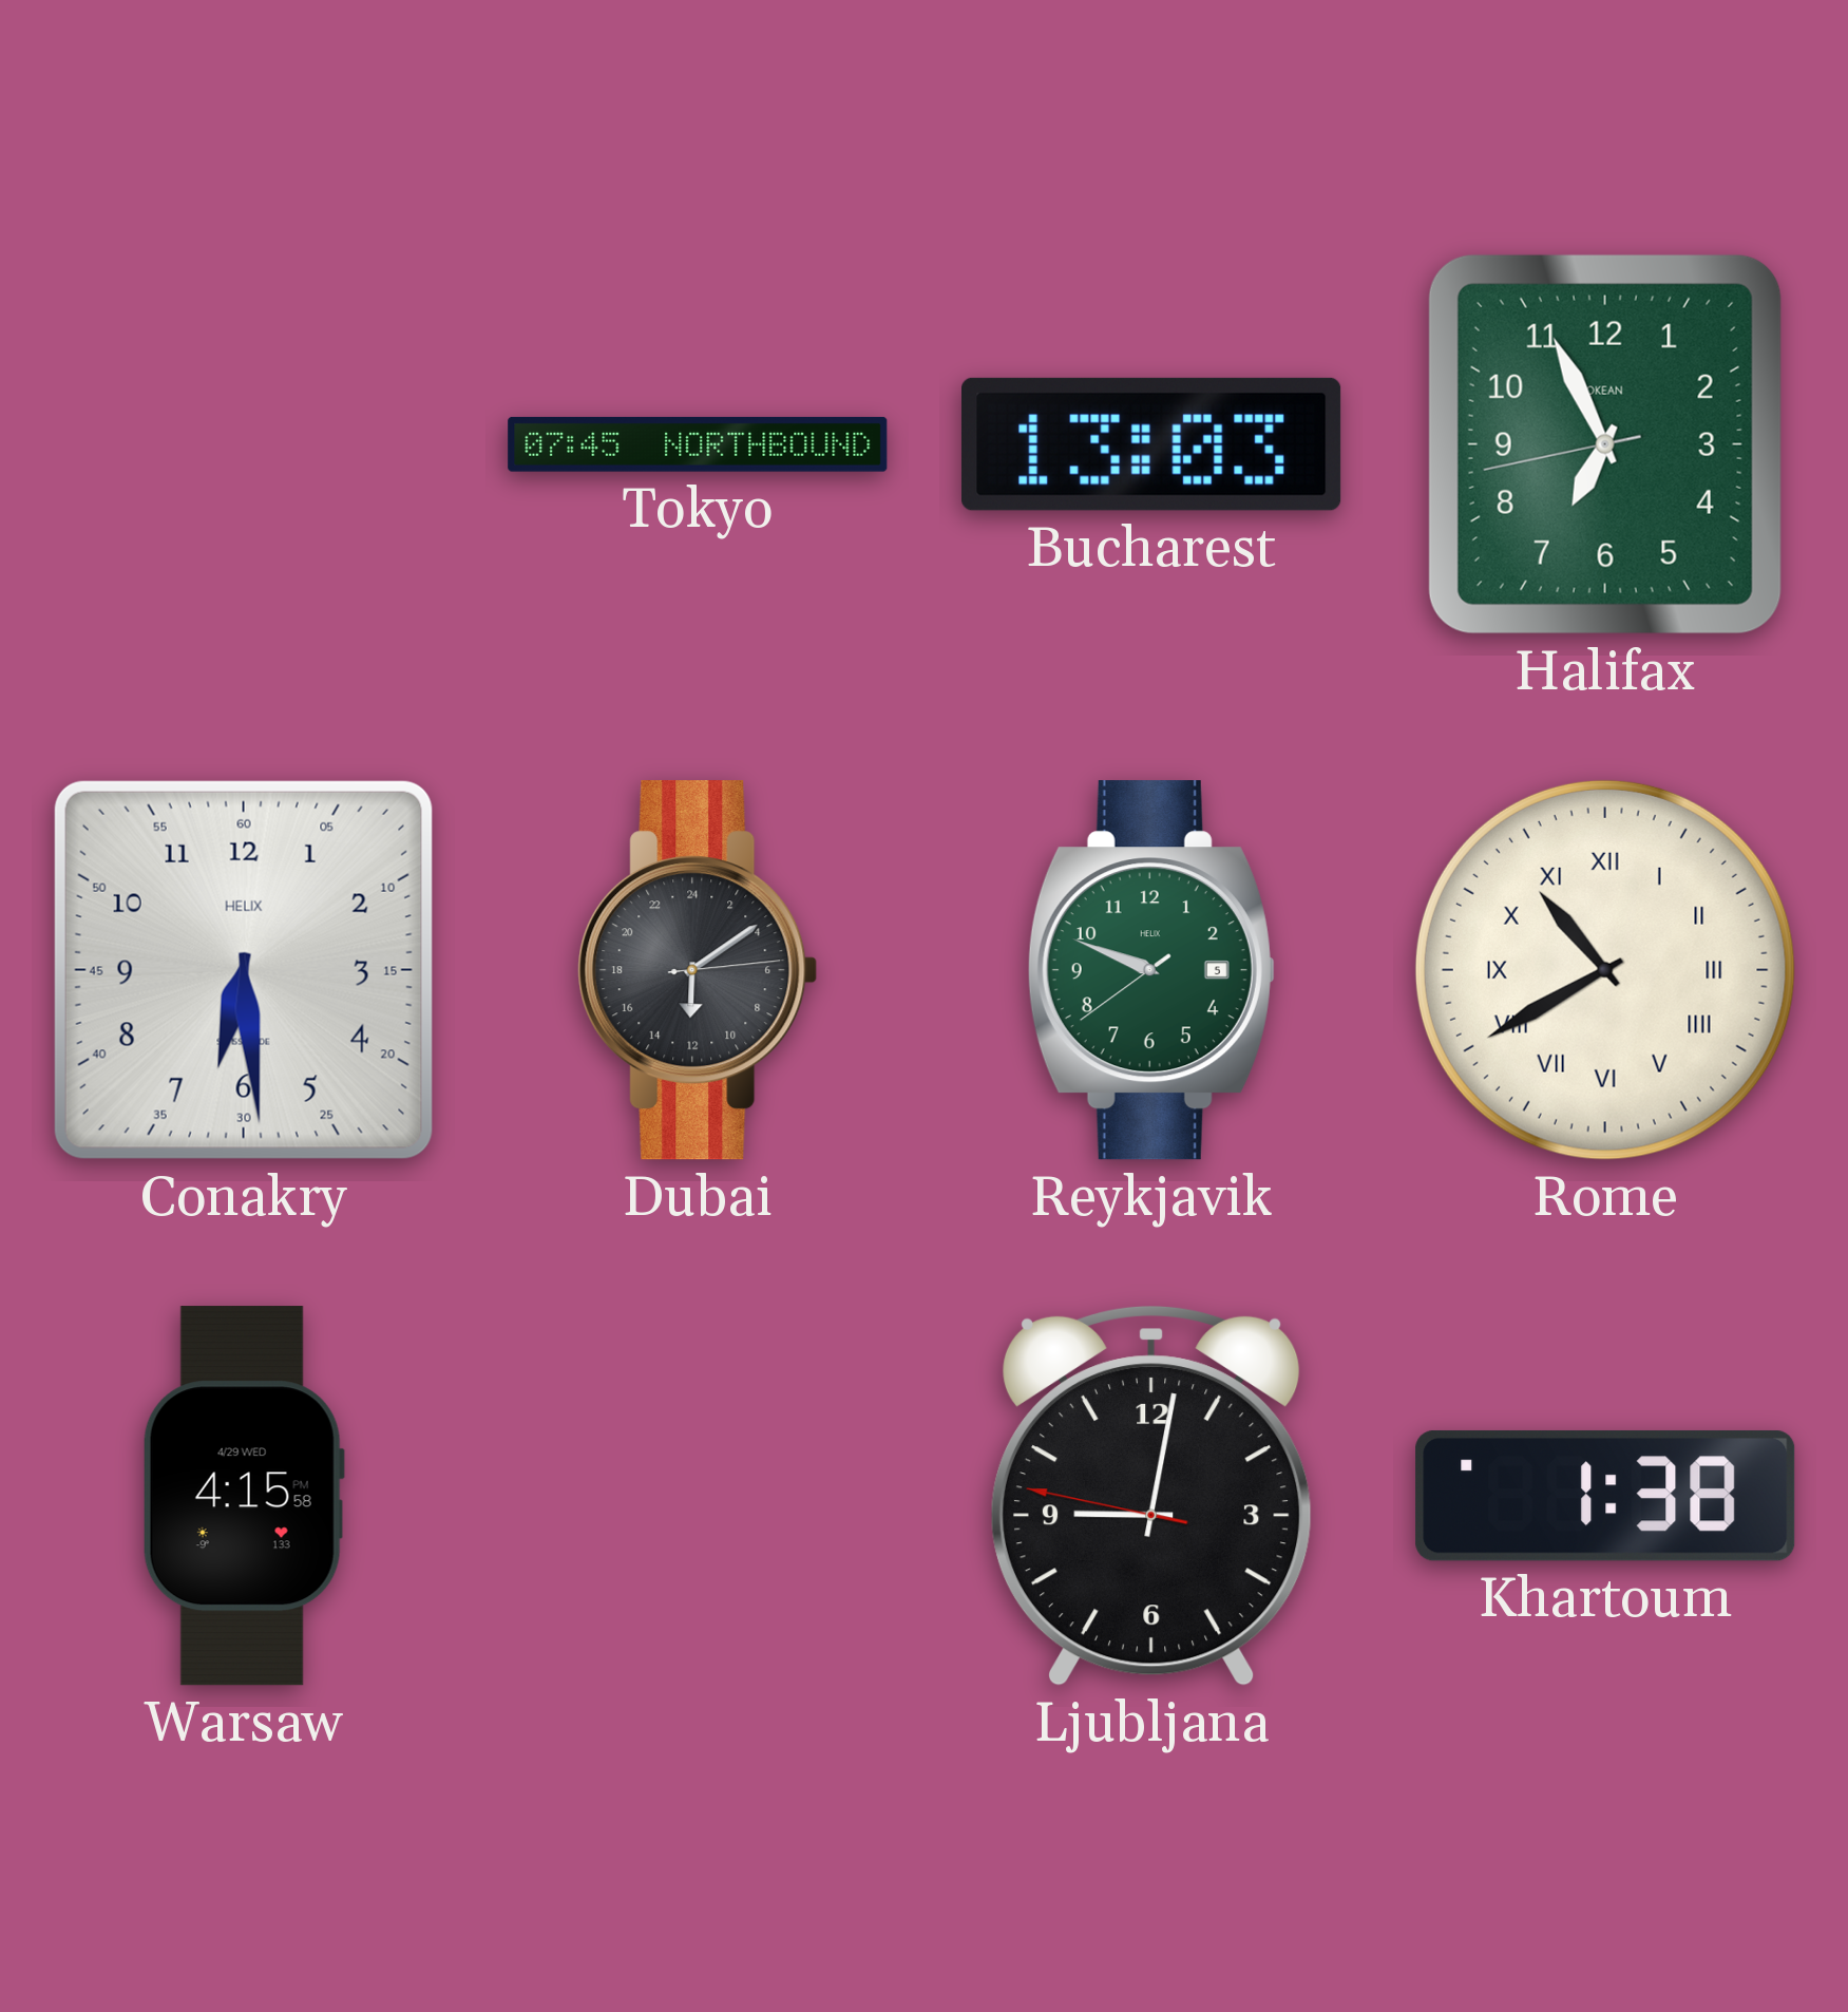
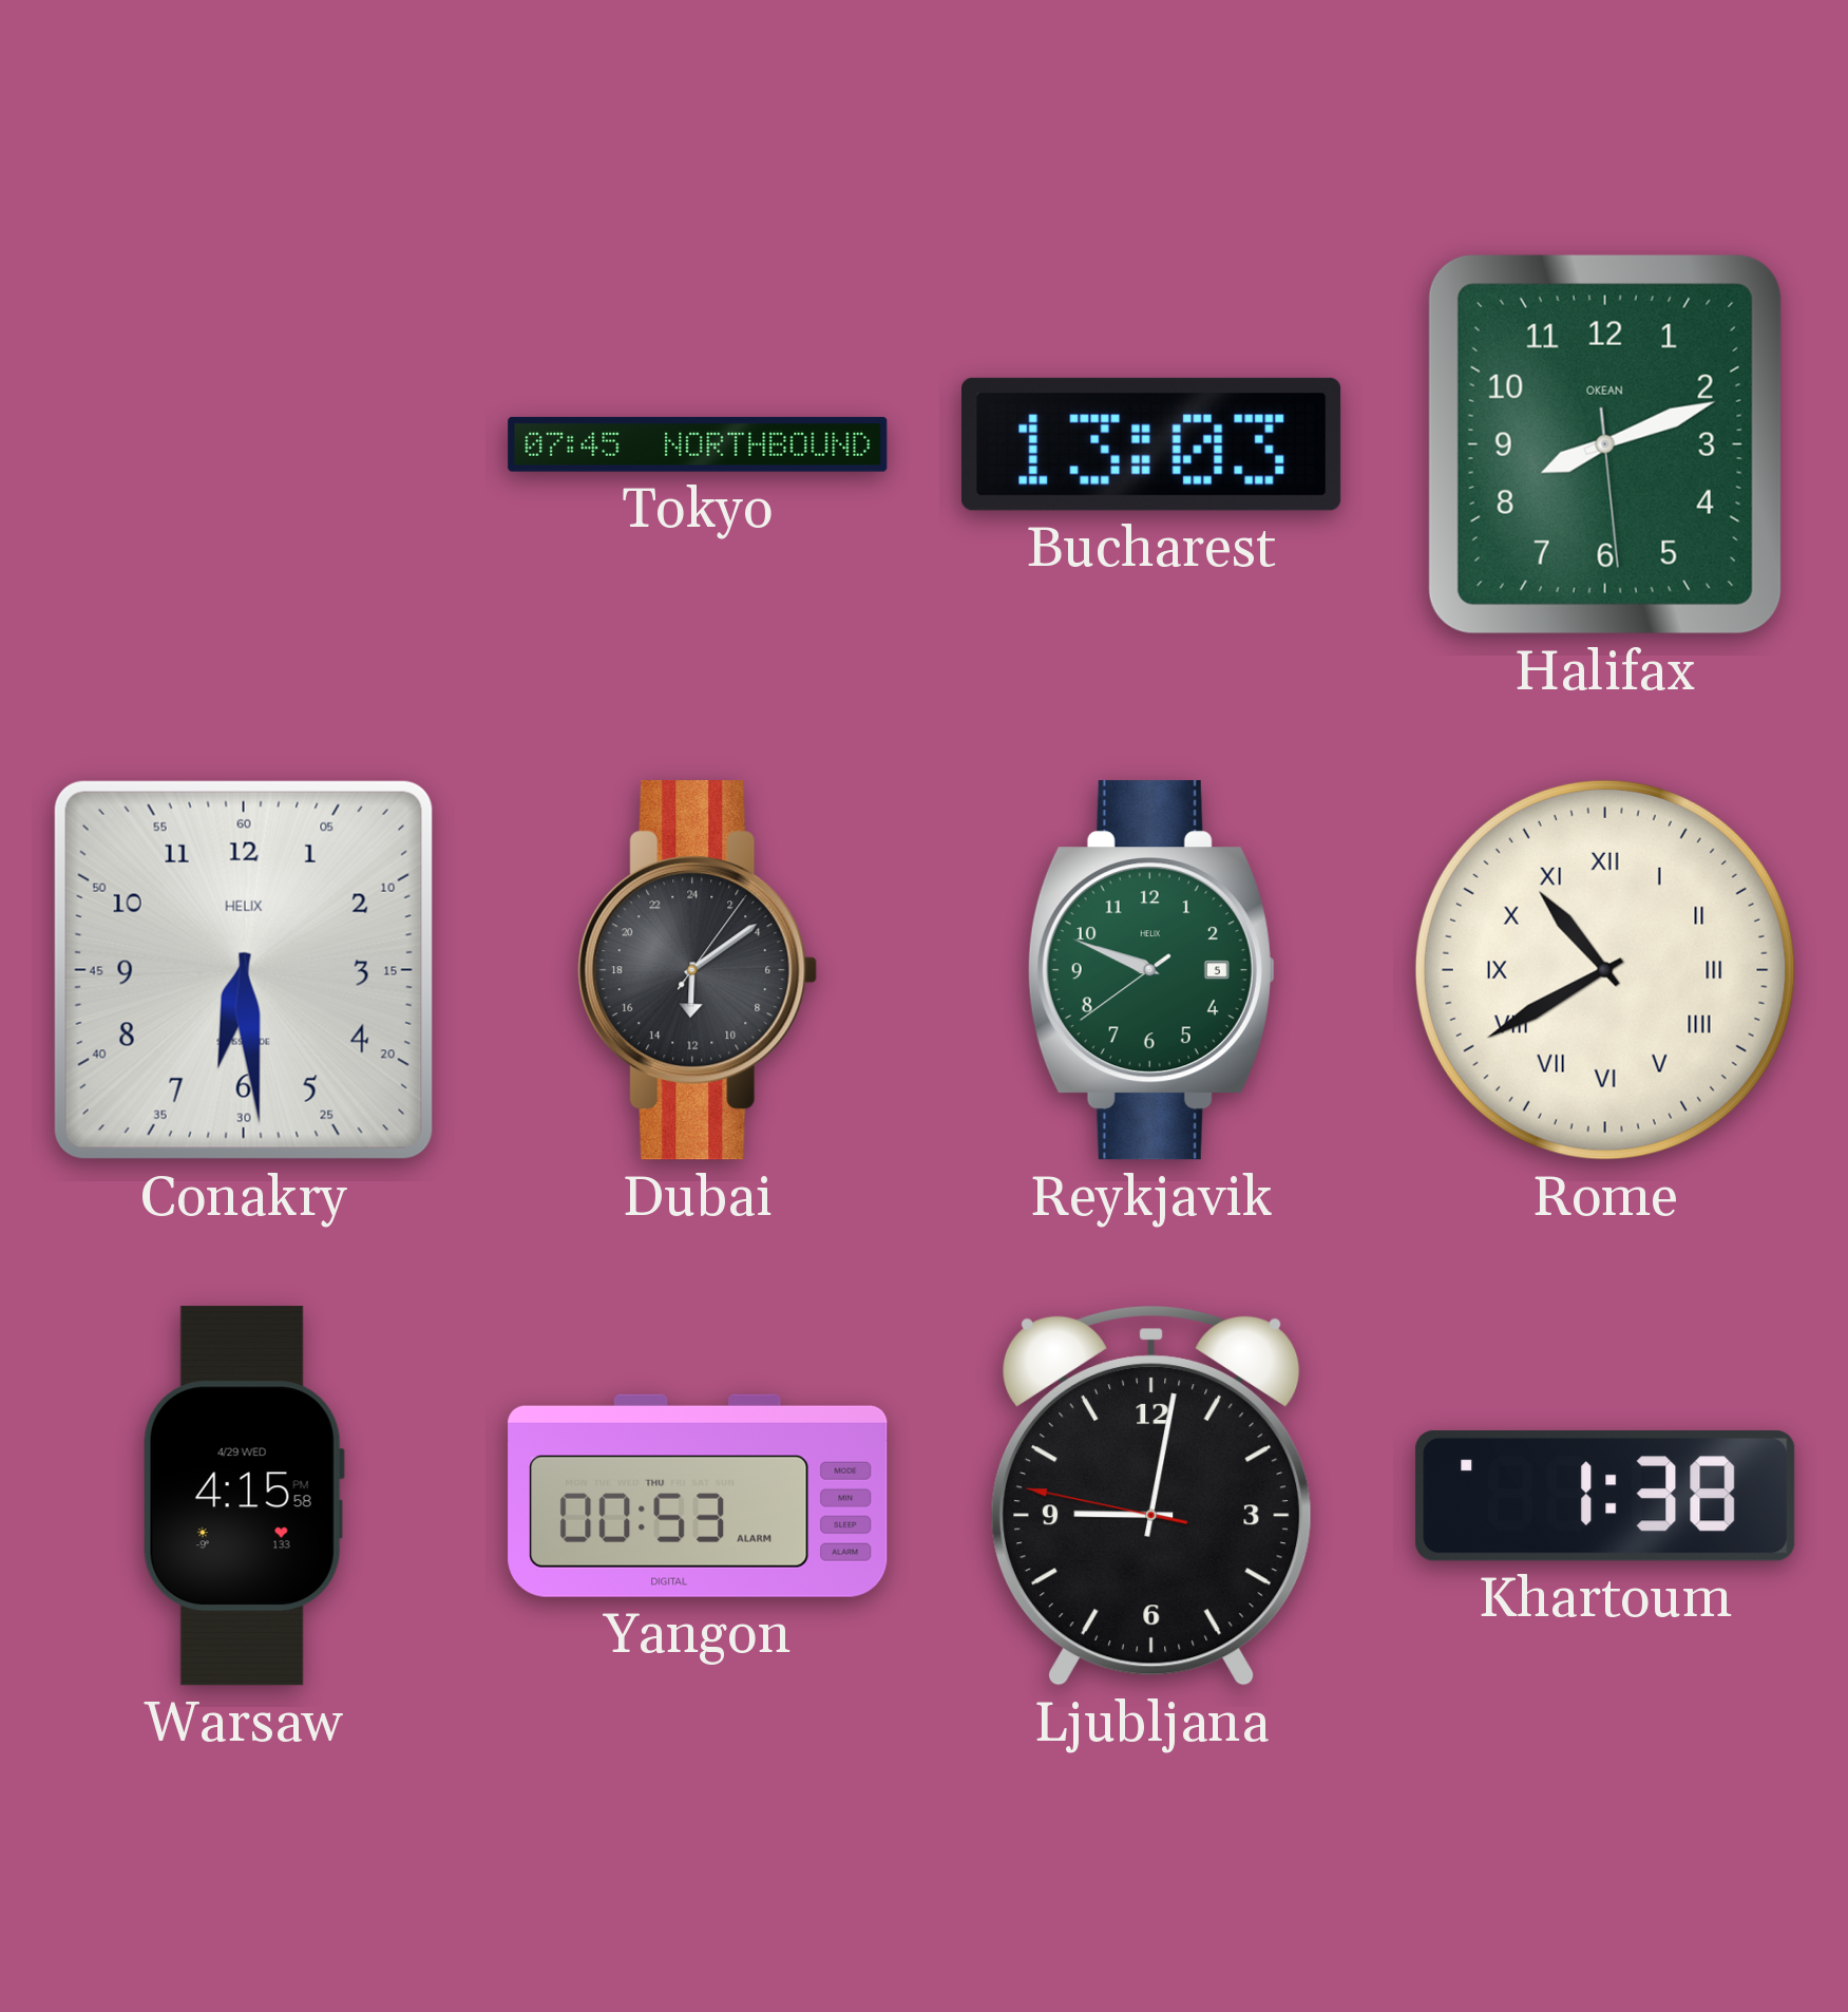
Halifax: 6:55 -> 8:11
Dubai: 12:09:14 -> 12:09:06
Yangon: none -> 00:53
